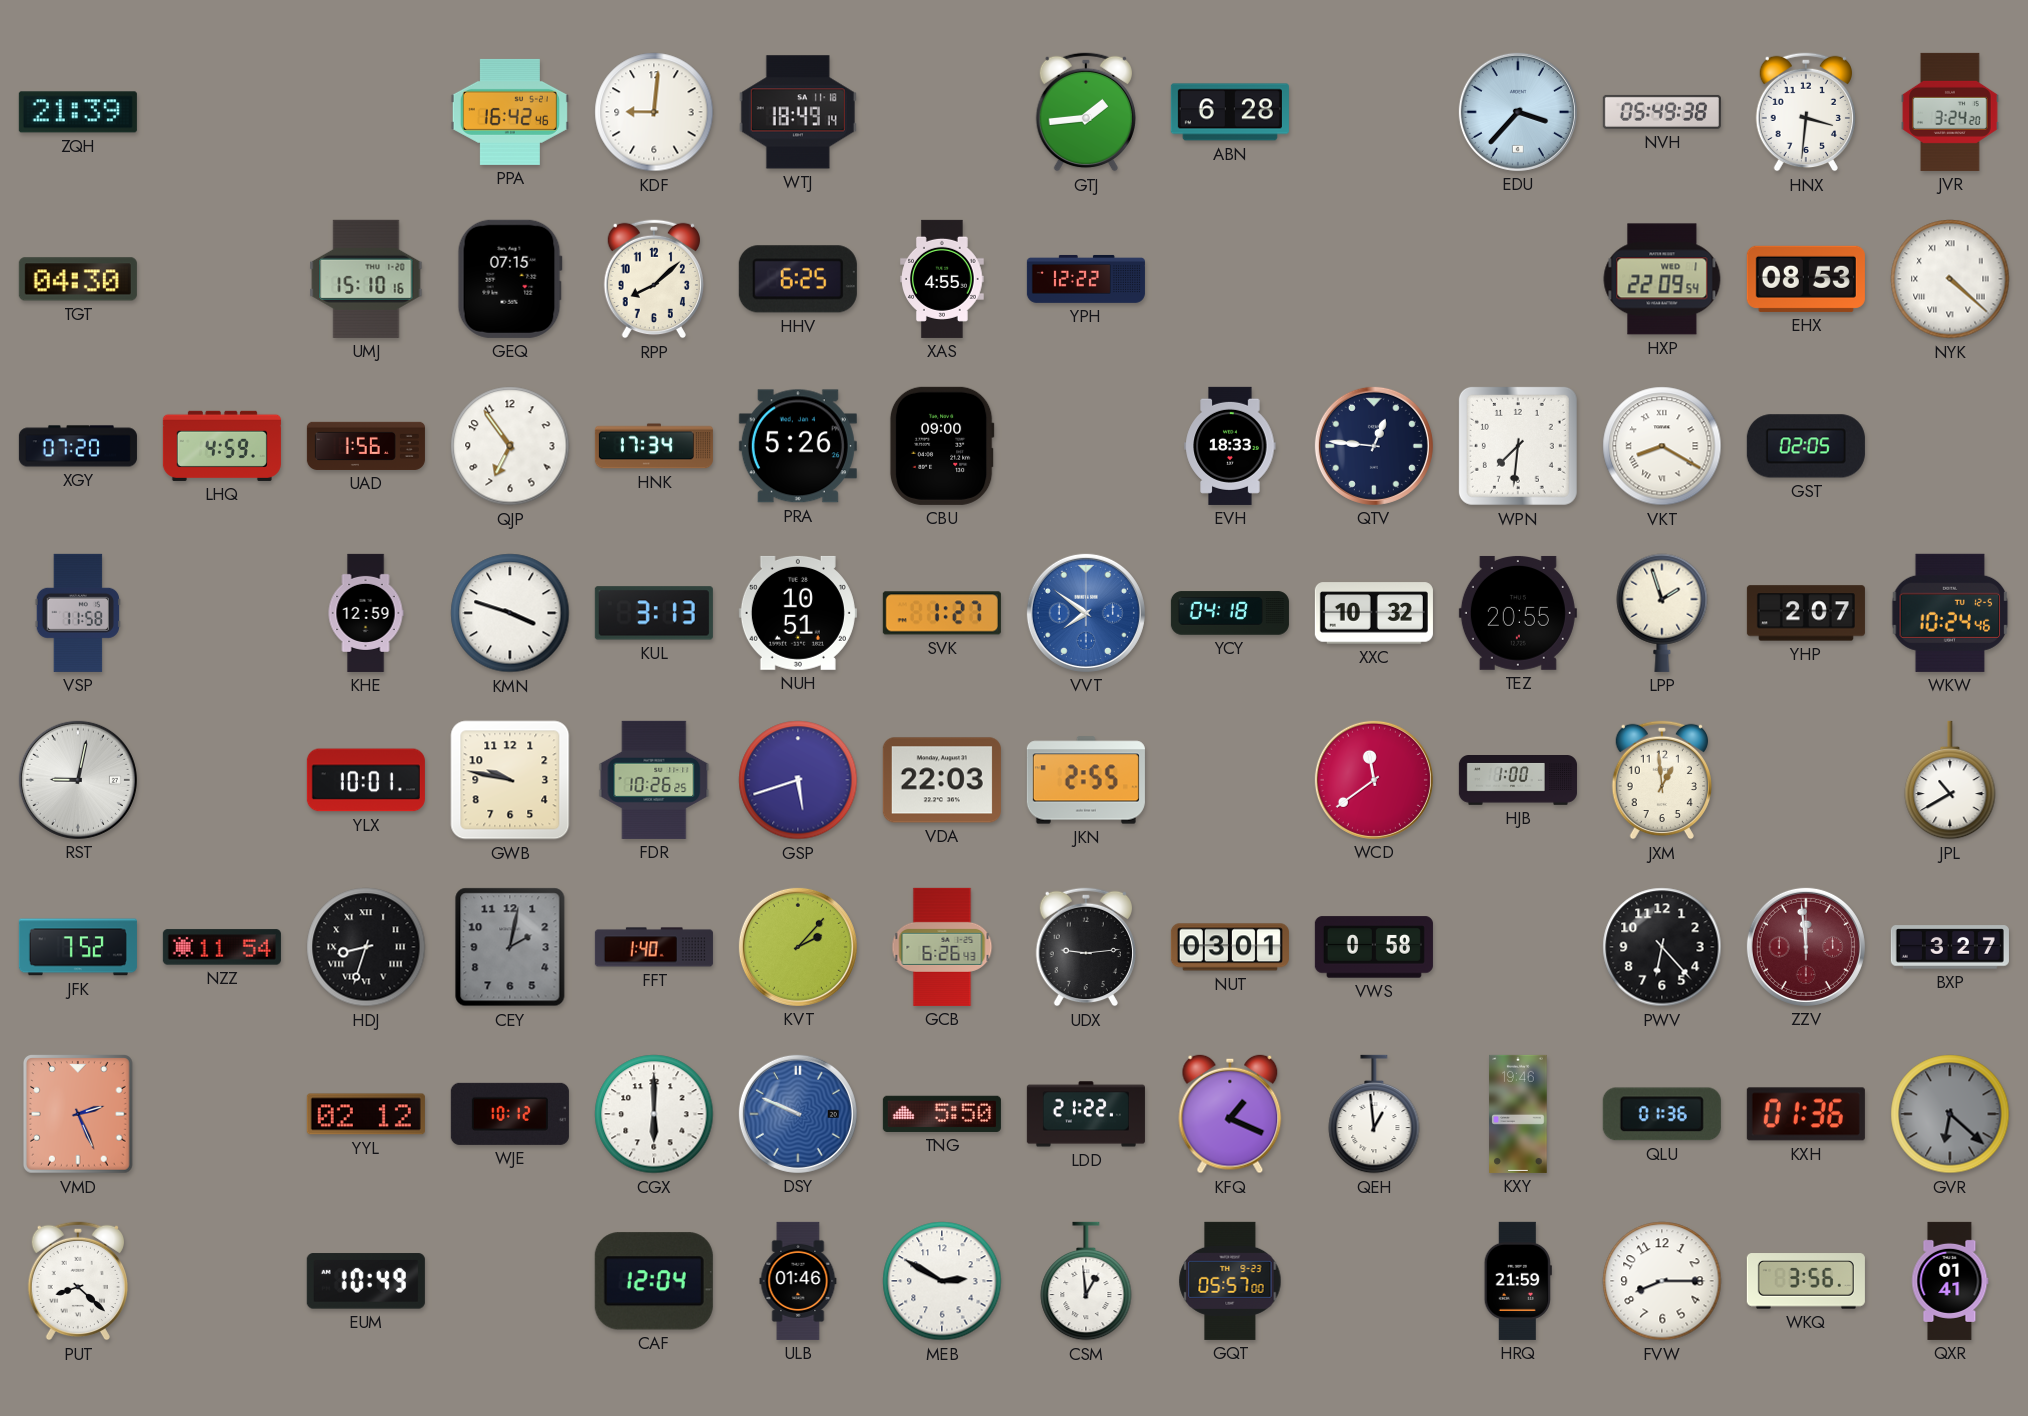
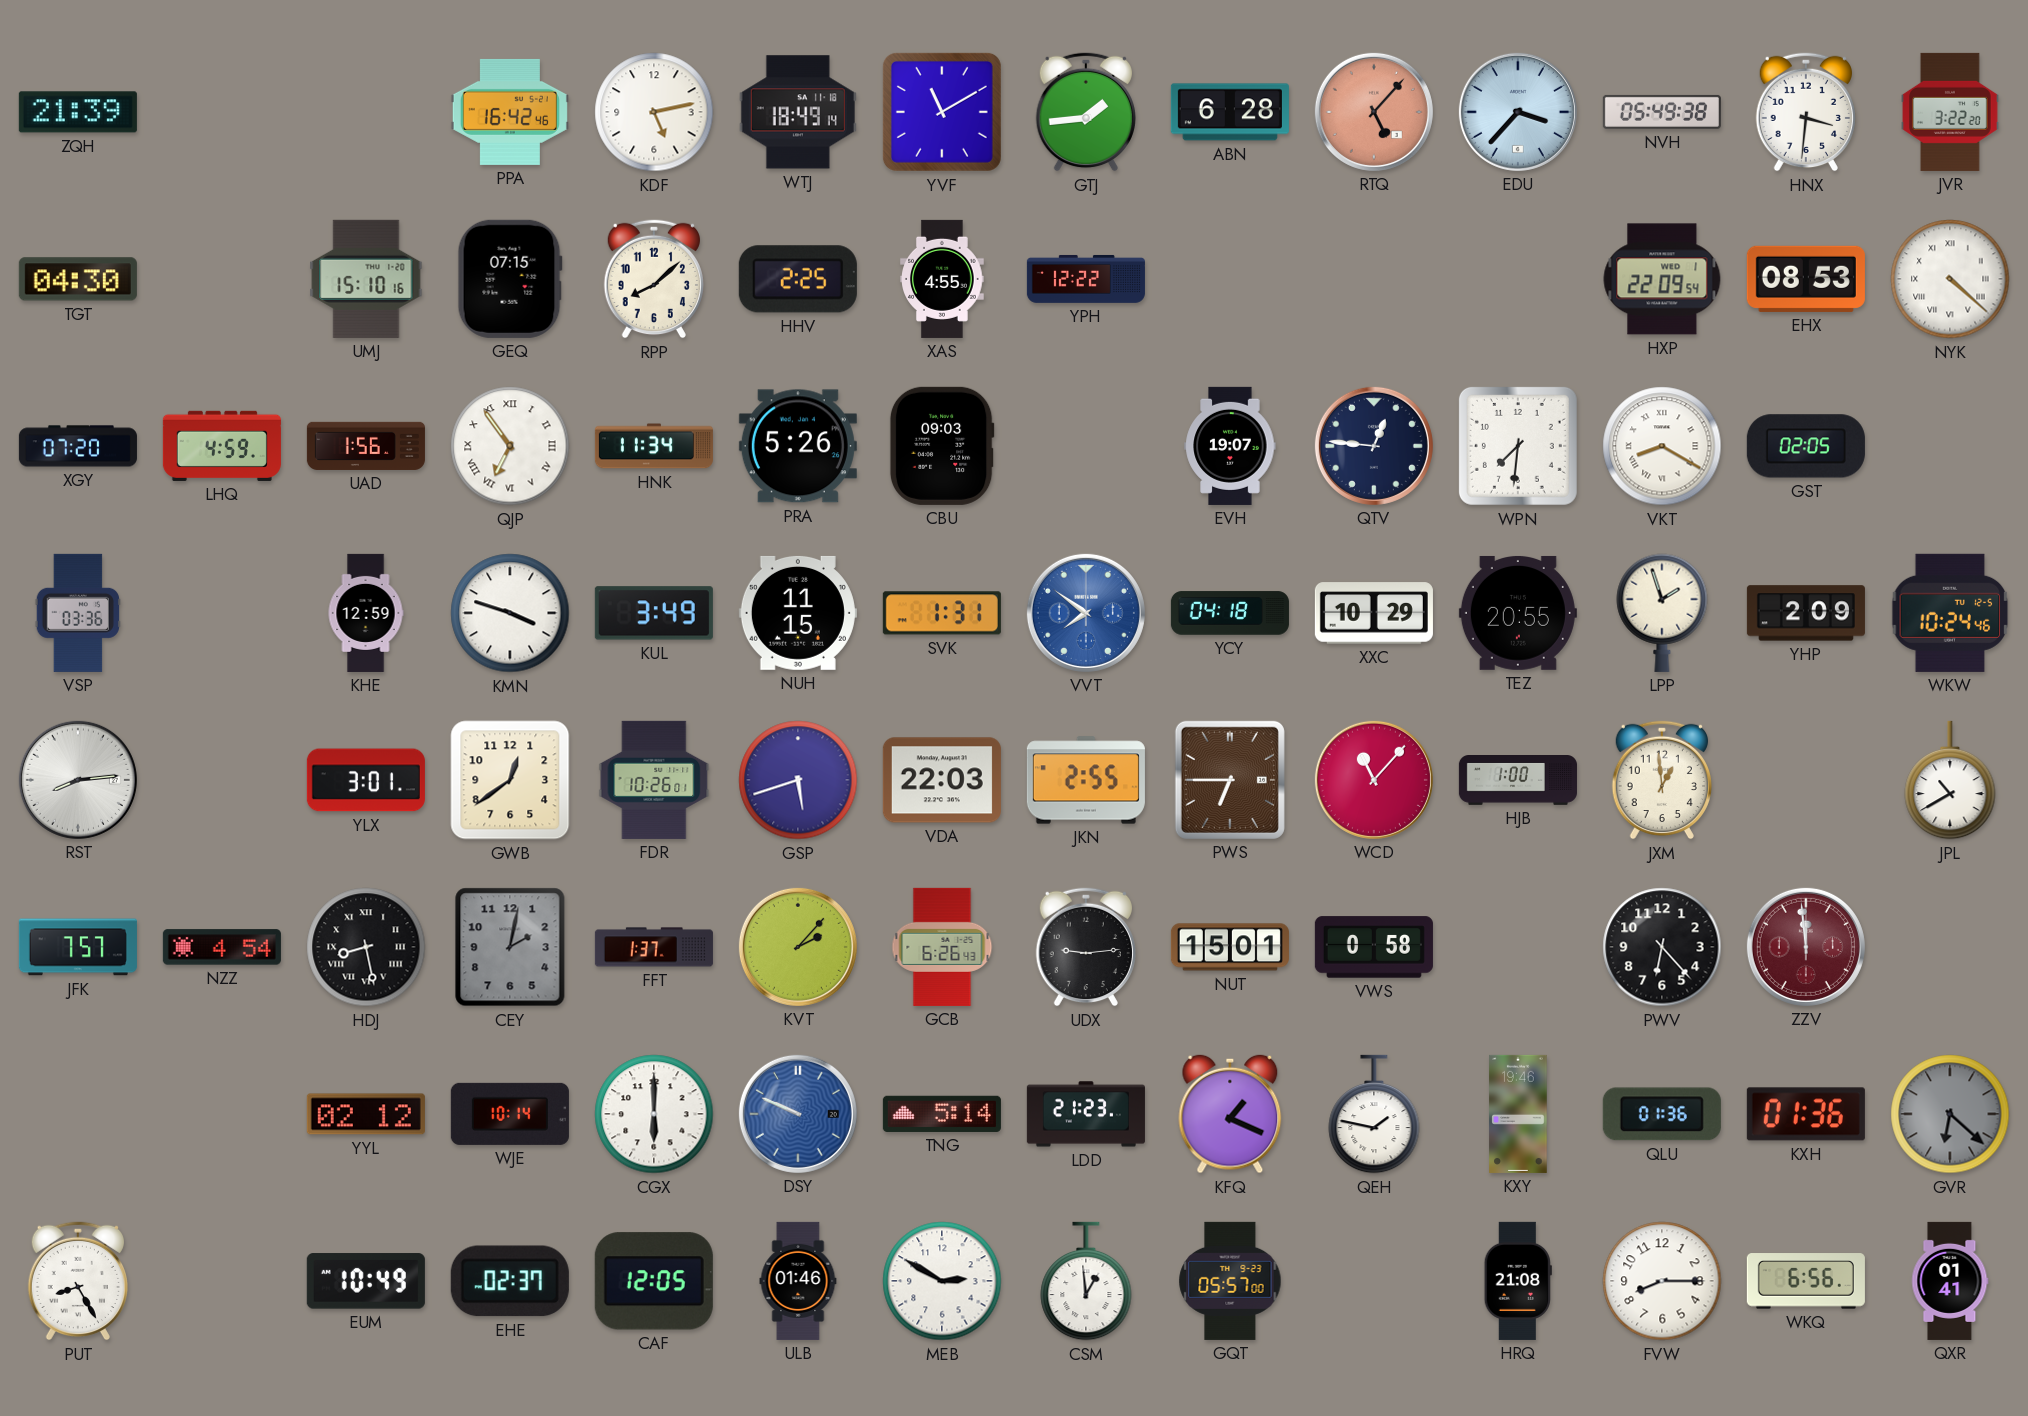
KDF: 9:01 -> 5:13
YVF: none -> 11:10
RTQ: none -> 5:07
JVR: 3:24 -> 3:22
HHV: 6:25 -> 2:25
QJP numerals: Arabic -> Roman
HNK: 17:34 -> 11:34
CBU: 09:00 -> 09:03
EVH: 18:33 -> 19:07
VSP: 11:58 -> 03:36
KUL: 3:13 -> 3:49
NUH: 10:51 -> 11:15
SVK: 1:27 -> 1:31
XXC: 10:32 -> 10:29
YHP: 2:07 -> 2:09
RST: 9:02 -> 8:14
YLX: 10:01 -> 3:01
GWB: 9:47 -> 12:39
FDR: 10:26:25 -> 10:26:01
PWS: none -> 6:45
WCD: 11:39 -> 11:07
JFK: 7:52 -> 7:57
NZZ: 11:54 -> 4:54
HDJ: 8:33 -> 8:28
FFT: 1:40 -> 1:37
NUT: 03:01 -> 15:01
BXP: 3:27 -> none
VMD: 2:26 -> none
WJE: 10:12 -> 10:14
TNG: 5:50 -> 5:14
LDD: 21:22 -> 21:23
QEH: 12:59 -> 1:47
PUT: 8:22 -> 8:25
EHE: none -> 02:37
CAF: 12:04 -> 12:05
HRQ: 21:59 -> 21:08
WKQ: 3:56 -> 6:56
